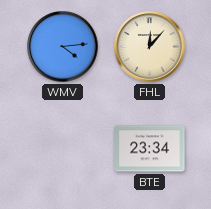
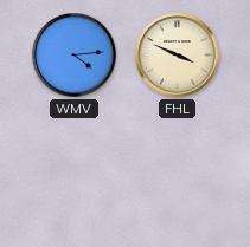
FHL: 12:07 -> 3:49
BTE: 23:34 -> none
